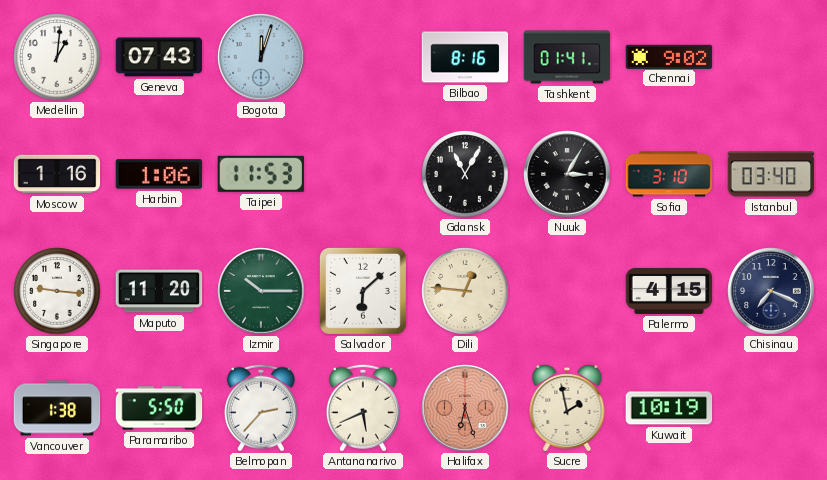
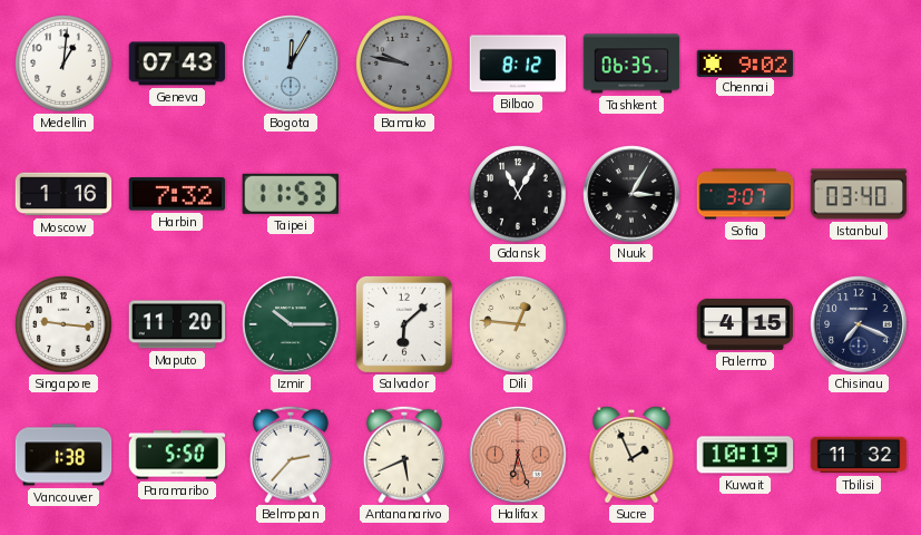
Bogota: 12:03 -> 12:05
Bamako: none -> 9:47
Bilbao: 8:16 -> 8:12
Tashkent: 01:41 -> 06:35
Harbin: 1:06 -> 7:32
Sofia: 3:10 -> 3:07
Sucre: 1:58 -> 1:56
Tbilisi: none -> 11:32
